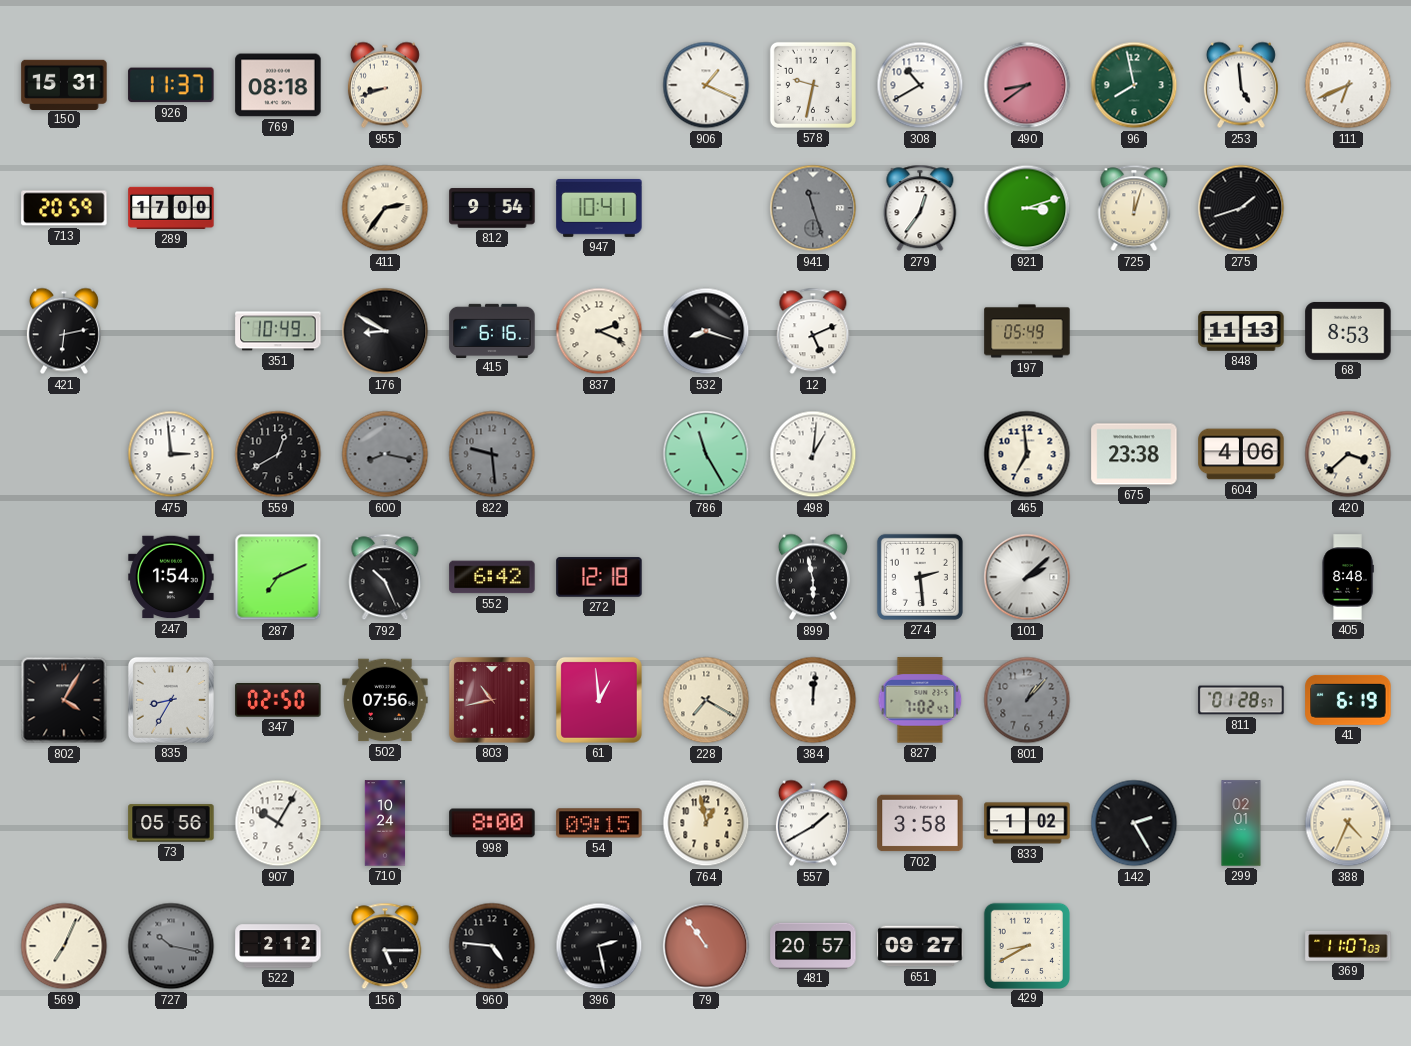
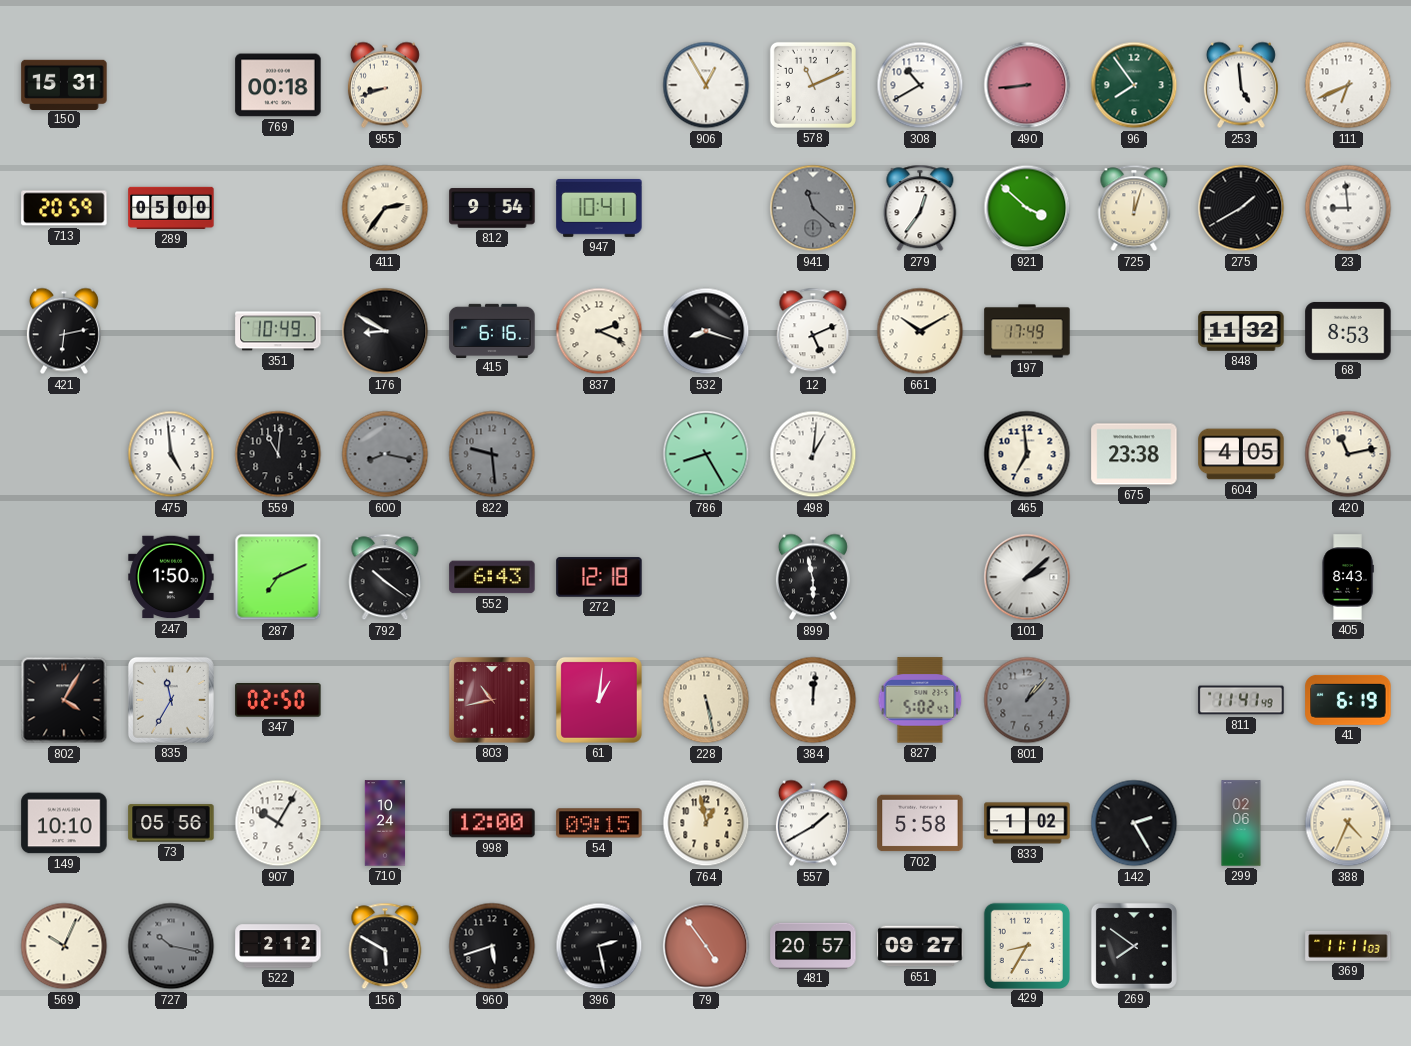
926: 11:37 -> none
769: 08:18 -> 00:18
906: 1:19 -> 12:55
578: 9:32 -> 11:11
490: 8:39 -> 8:44
96: 7:58 -> 7:54
289: 17:00 -> 05:00
941: 11:27 -> 11:22
921: 3:12 -> 3:52
275: 1:42 -> 1:40
23: none -> 8:59
661: none -> 10:10
197: 05:49 -> 17:49
848: 11:13 -> 11:32
475: 2:59 -> 4:59
559: 12:40 -> 11:01
786: 11:25 -> 8:25
604: 4:06 -> 4:05
420: 3:38 -> 11:13
247: 1:54 -> 1:50
792: 10:26 -> 10:21
552: 6:42 -> 6:43
274: 2:29 -> none
405: 8:48 -> 8:43
835: 8:35 -> 11:35
502: 07:56 -> none
61: 12:59 -> 1:01
228: 7:20 -> 5:28
827: 7:02 -> 5:02
811: 01:28 -> 11:41
149: none -> 10:10
998: 8:00 -> 12:00
702: 3:58 -> 5:58
299: 02:01 -> 02:06
569: 7:04 -> 10:04
156: 5:15 -> 5:50
960: 4:46 -> 5:42
79: 10:54 -> 4:54
429: 8:40 -> 8:35
269: none -> 7:51
369: 11:07 -> 11:11
